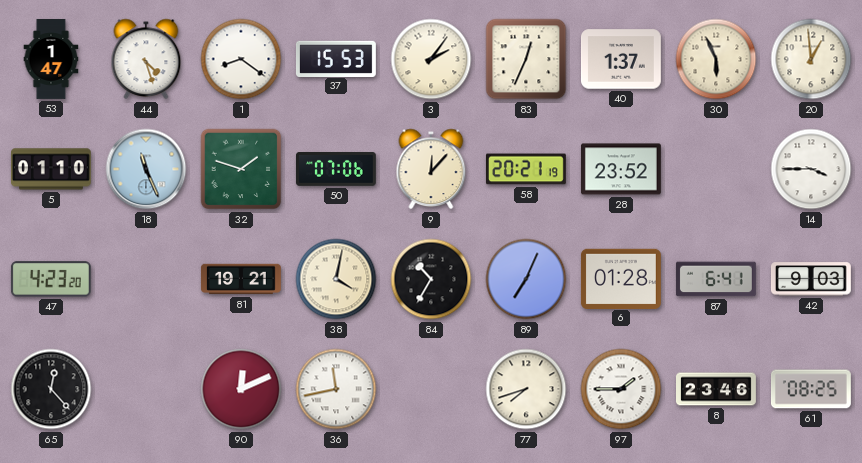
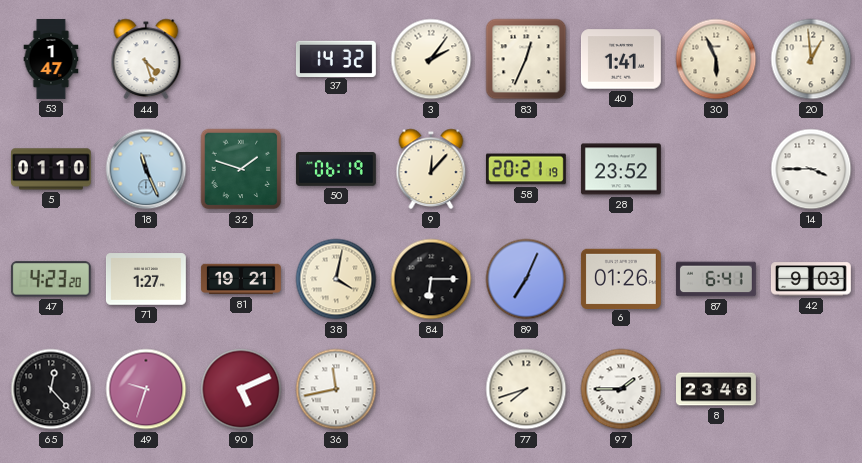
1: 8:21 -> none
37: 15:53 -> 14:32
40: 1:37 -> 1:41
50: 07:06 -> 06:19
71: none -> 1:27
84: 10:35 -> 6:15
6: 01:28 -> 01:26
49: none -> 9:33
90: 12:11 -> 5:11
61: 08:25 -> none
